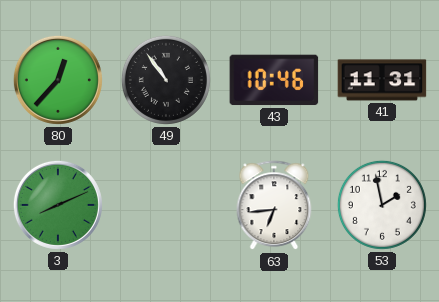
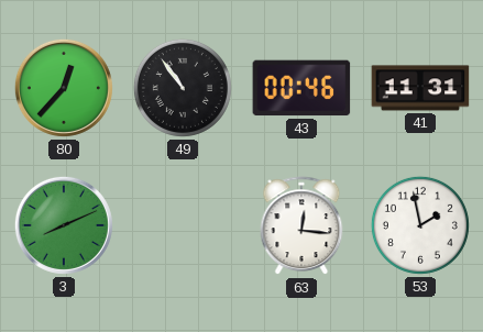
43: 10:46 -> 00:46
63: 6:44 -> 12:16
